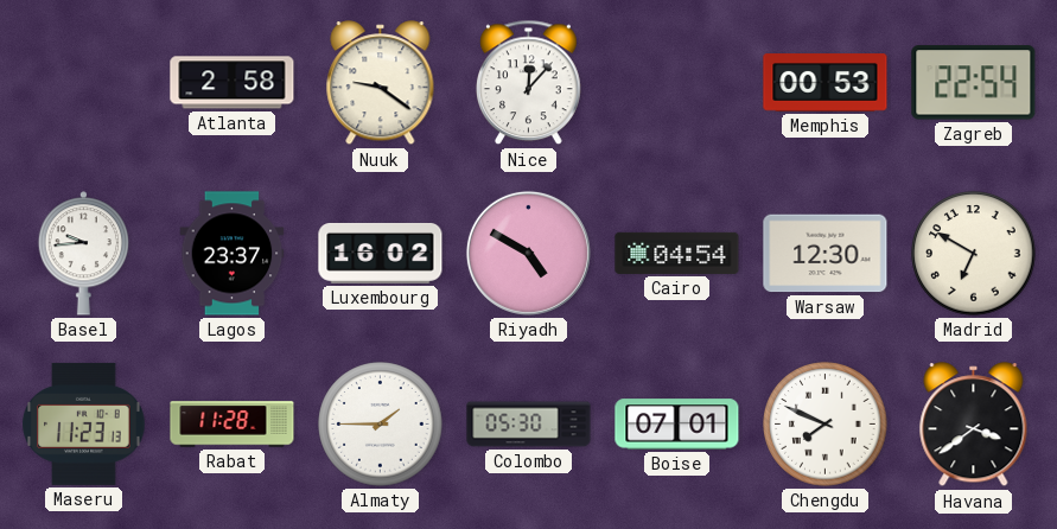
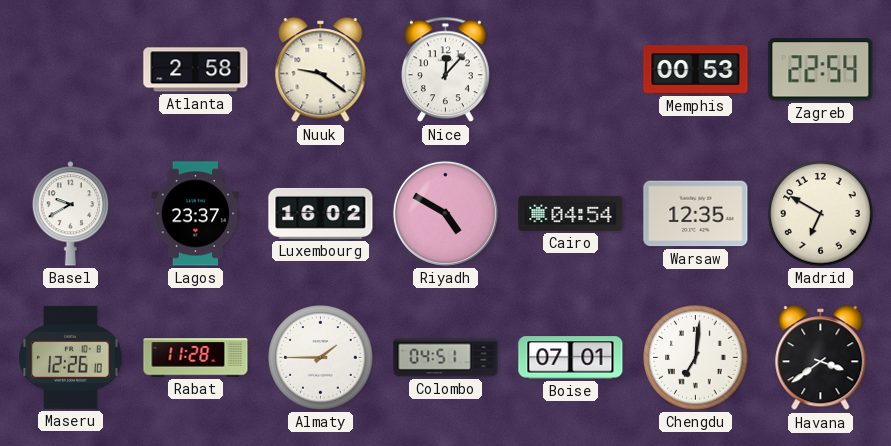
Basel: 9:44 -> 9:40
Warsaw: 12:30 -> 12:35
Maseru: 11:23 -> 12:26
Colombo: 05:30 -> 04:51
Chengdu: 7:49 -> 7:01
